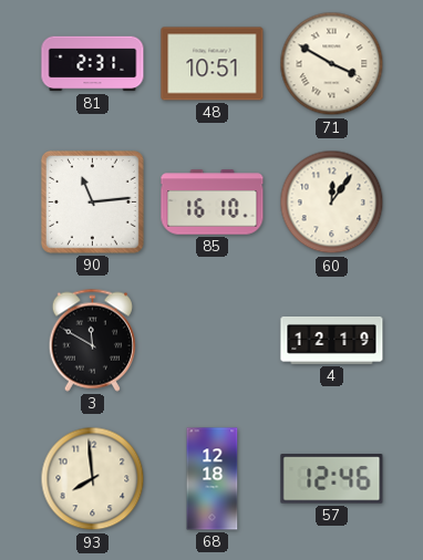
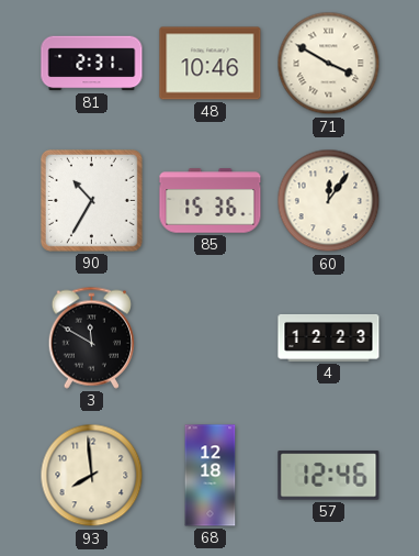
48: 10:51 -> 10:46
90: 11:14 -> 10:35
85: 16:10 -> 15:36
4: 12:19 -> 12:23
